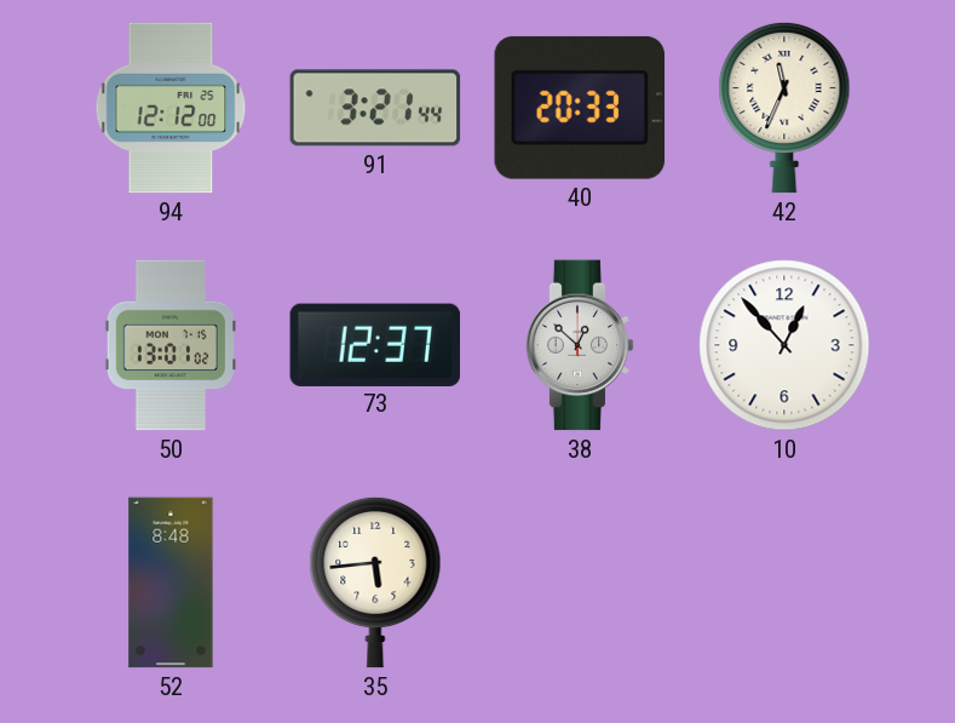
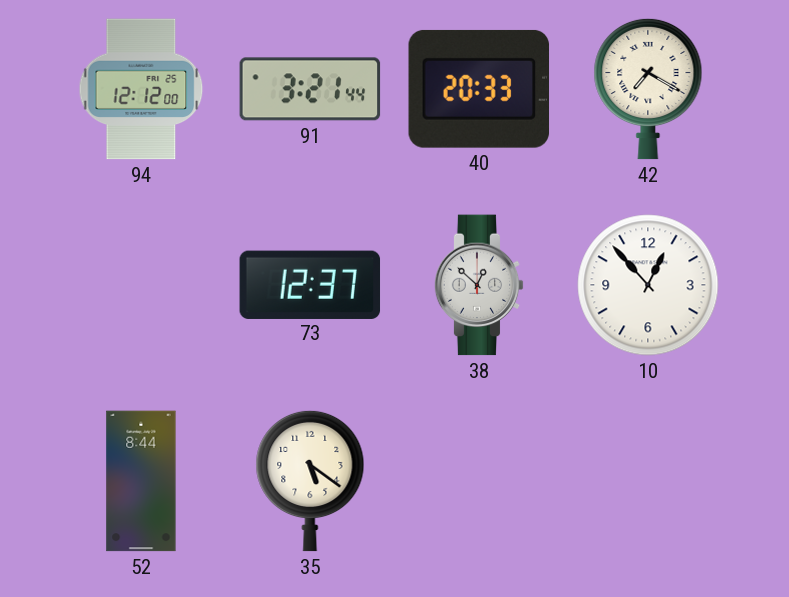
42: 11:34 -> 7:20
50: 13:01 -> none
52: 8:48 -> 8:44
35: 5:44 -> 5:21
